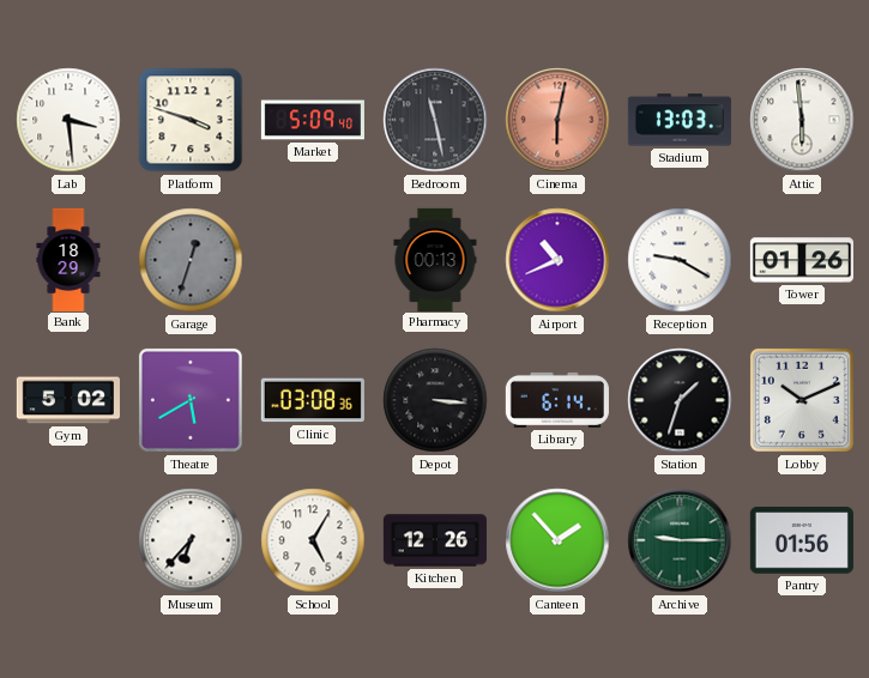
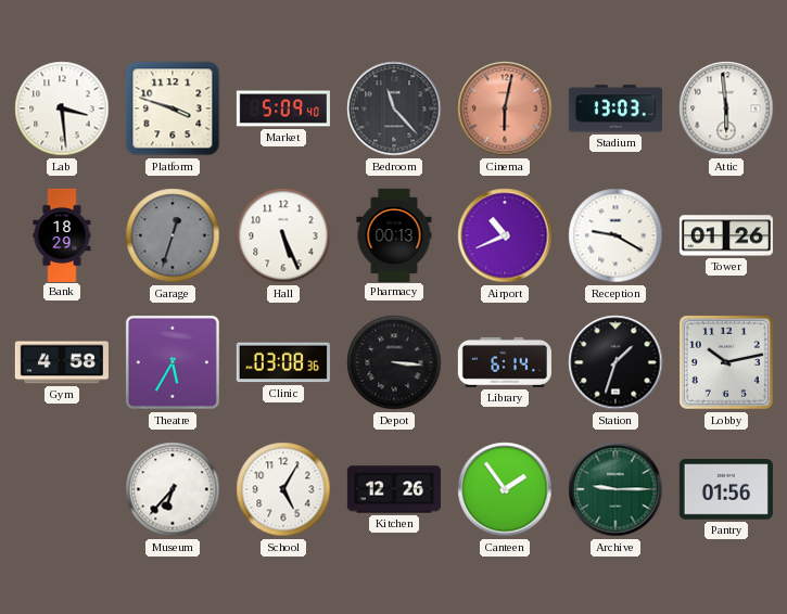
Bedroom: 11:28 -> 11:23
Hall: none -> 5:26
Gym: 5:02 -> 4:58
Theatre: 5:40 -> 5:35
Lobby: 10:11 -> 10:13
Canteen: 1:53 -> 1:54
